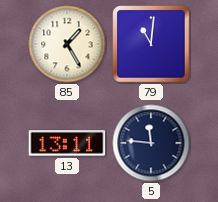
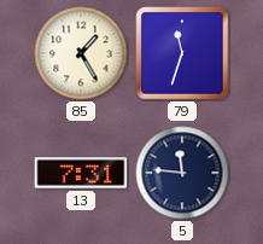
79: 11:01 -> 11:33
13: 13:11 -> 7:31
